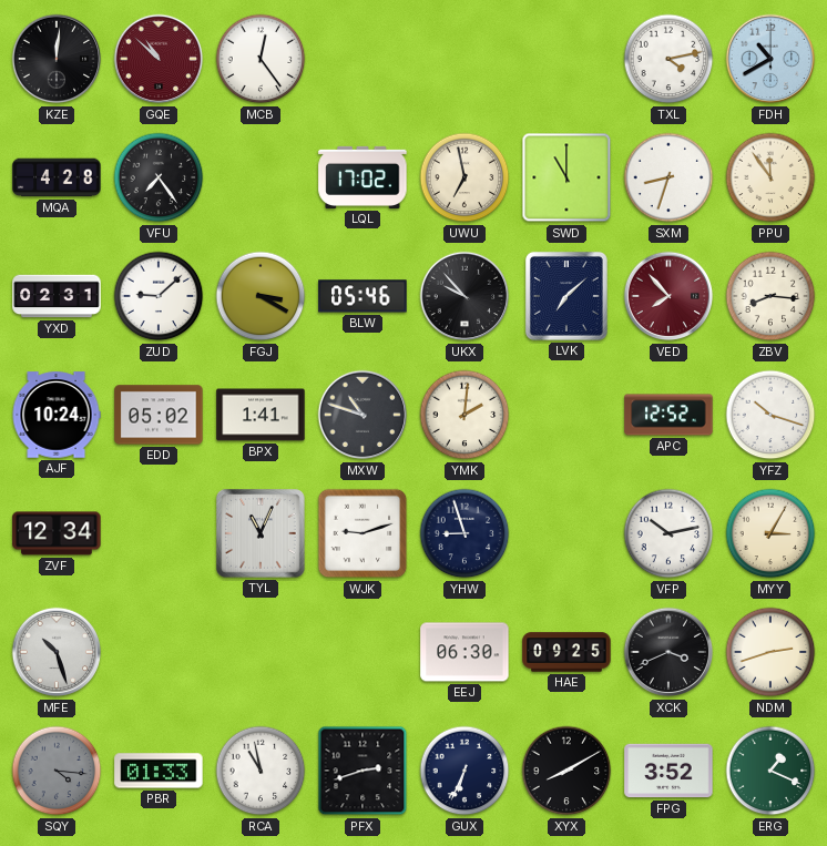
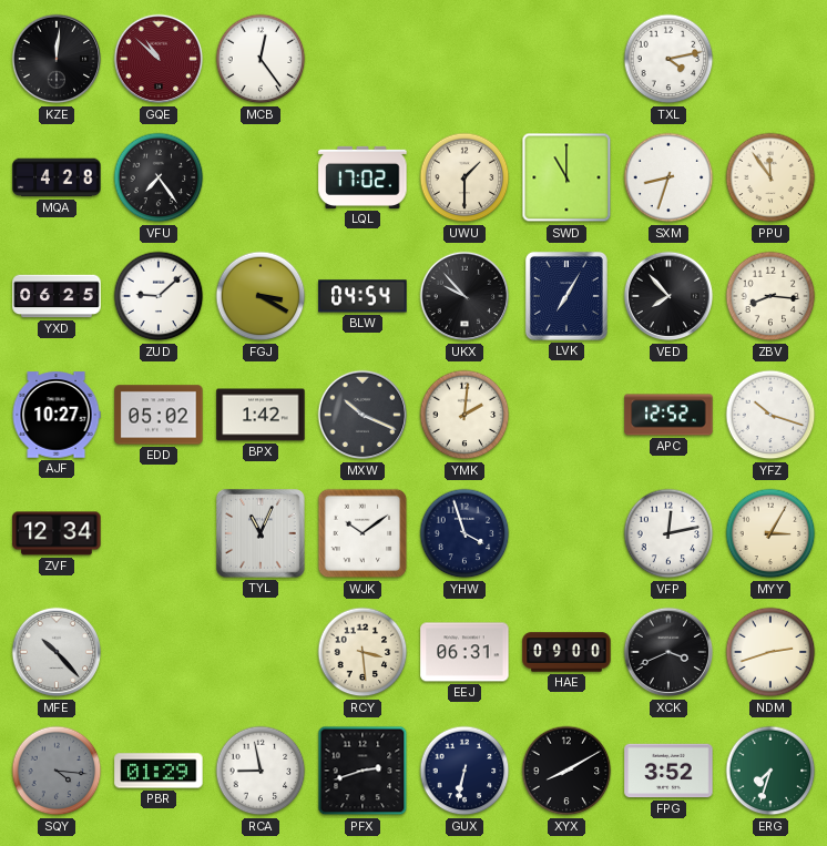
FDH: 10:40 -> none
UWU: 6:58 -> 1:30
YXD: 02:31 -> 06:25
BLW: 05:46 -> 04:54
LVK: 7:08 -> 7:05
VED dial: burgundy -> black
AJF: 10:24 -> 10:27
BPX: 1:41 -> 1:42
MXW: 10:48 -> 10:19
WJK: 9:12 -> 10:09
YHW: 8:57 -> 3:57
VFP: 10:13 -> 12:13
MFE: 10:27 -> 10:23
RCY: none -> 3:29
EEJ: 06:30 -> 06:31
HAE: 09:25 -> 09:00
PBR: 01:33 -> 01:29
RCA: 10:58 -> 8:58
GUX: 6:34 -> 6:32
ERG: 1:19 -> 7:33
